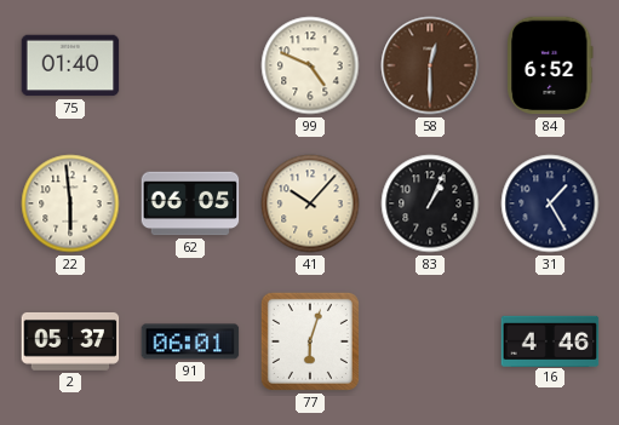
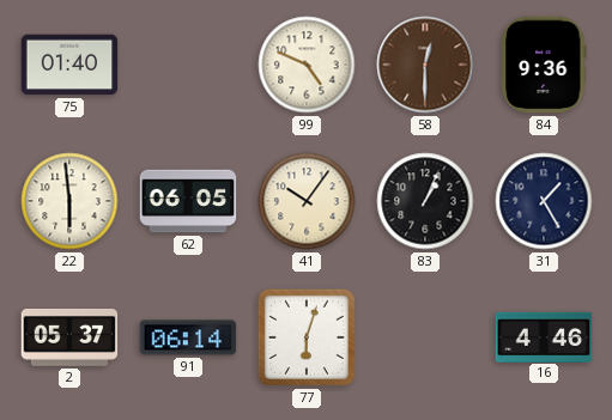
84: 6:52 -> 9:36
41: 10:07 -> 10:06
91: 06:01 -> 06:14
